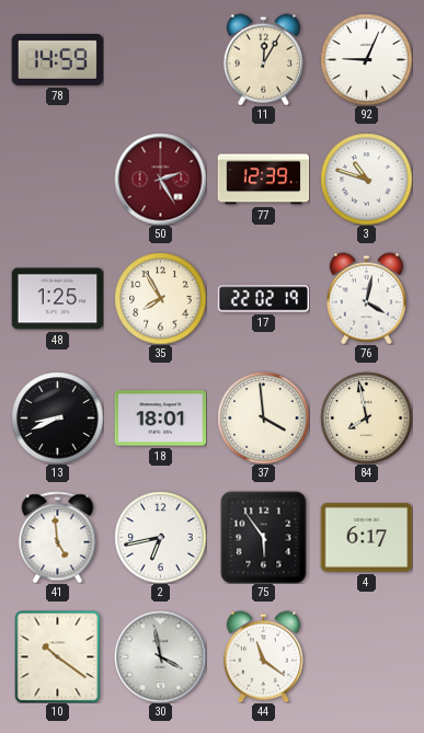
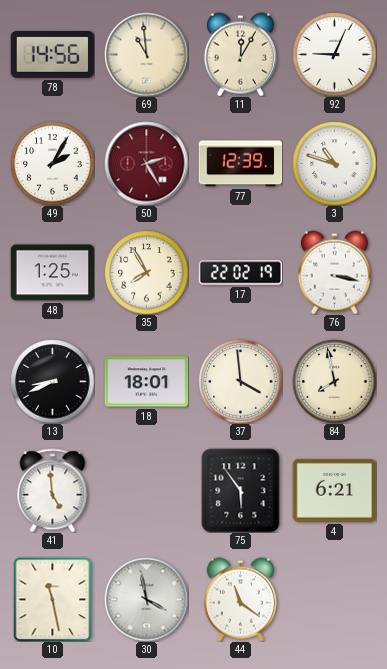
78: 14:59 -> 14:56
69: none -> 10:59
49: none -> 2:05
76: 4:02 -> 3:17
2: 6:43 -> none
4: 6:17 -> 6:21
10: 10:21 -> 11:28
